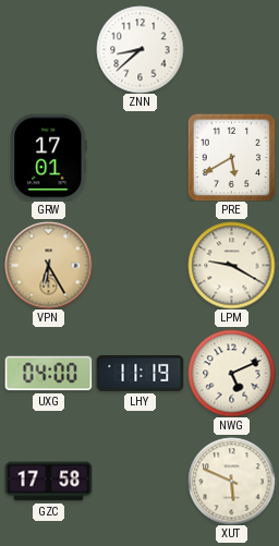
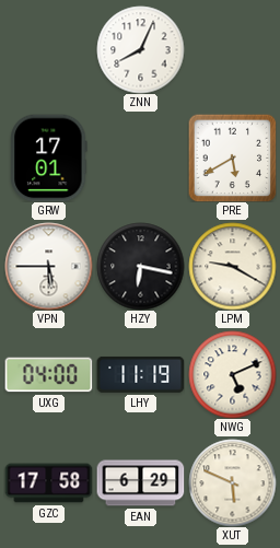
ZNN: 8:38 -> 8:04
VPN: 6:25 -> 5:45
VPN dial: champagne -> white
HZY: none -> 6:17
EAN: none -> 6:29
